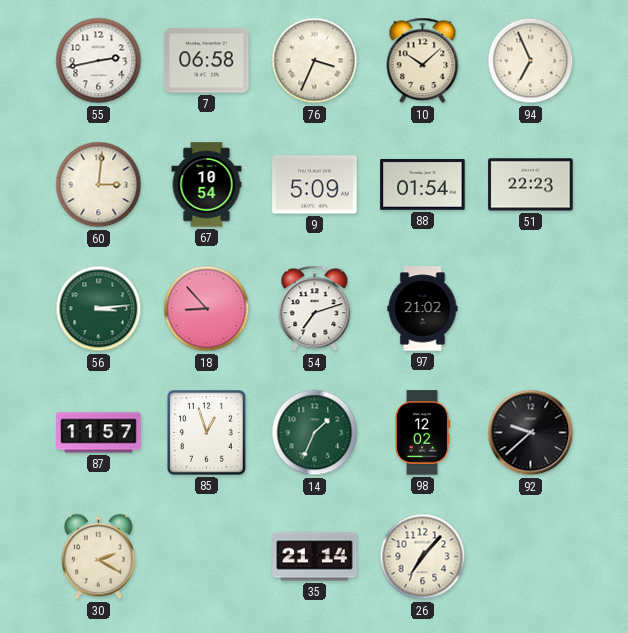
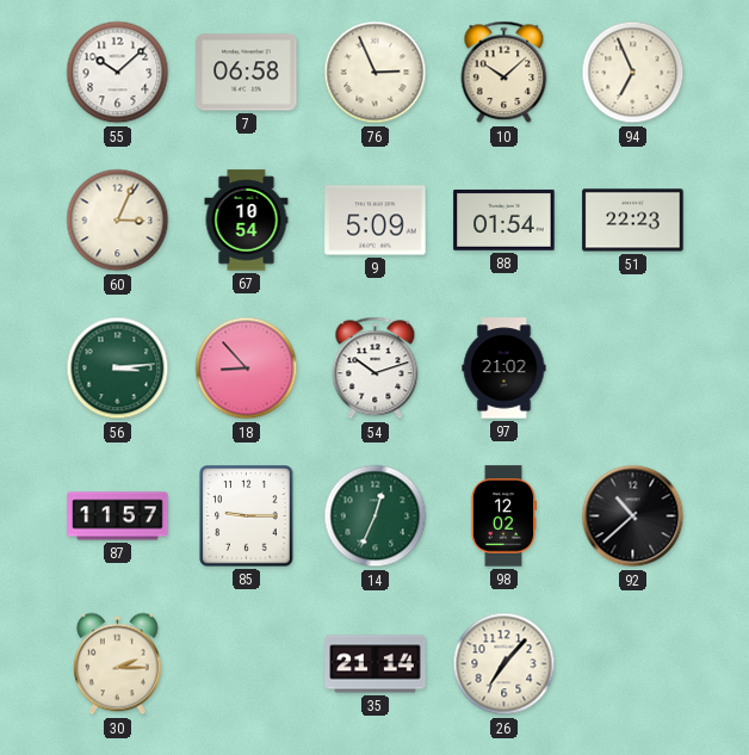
55: 2:43 -> 10:08
76: 3:34 -> 2:56
60: 3:01 -> 3:04
54: 7:12 -> 10:12
85: 12:57 -> 9:15
14: 1:34 -> 12:34
92: 9:38 -> 10:38
30: 2:20 -> 2:15
